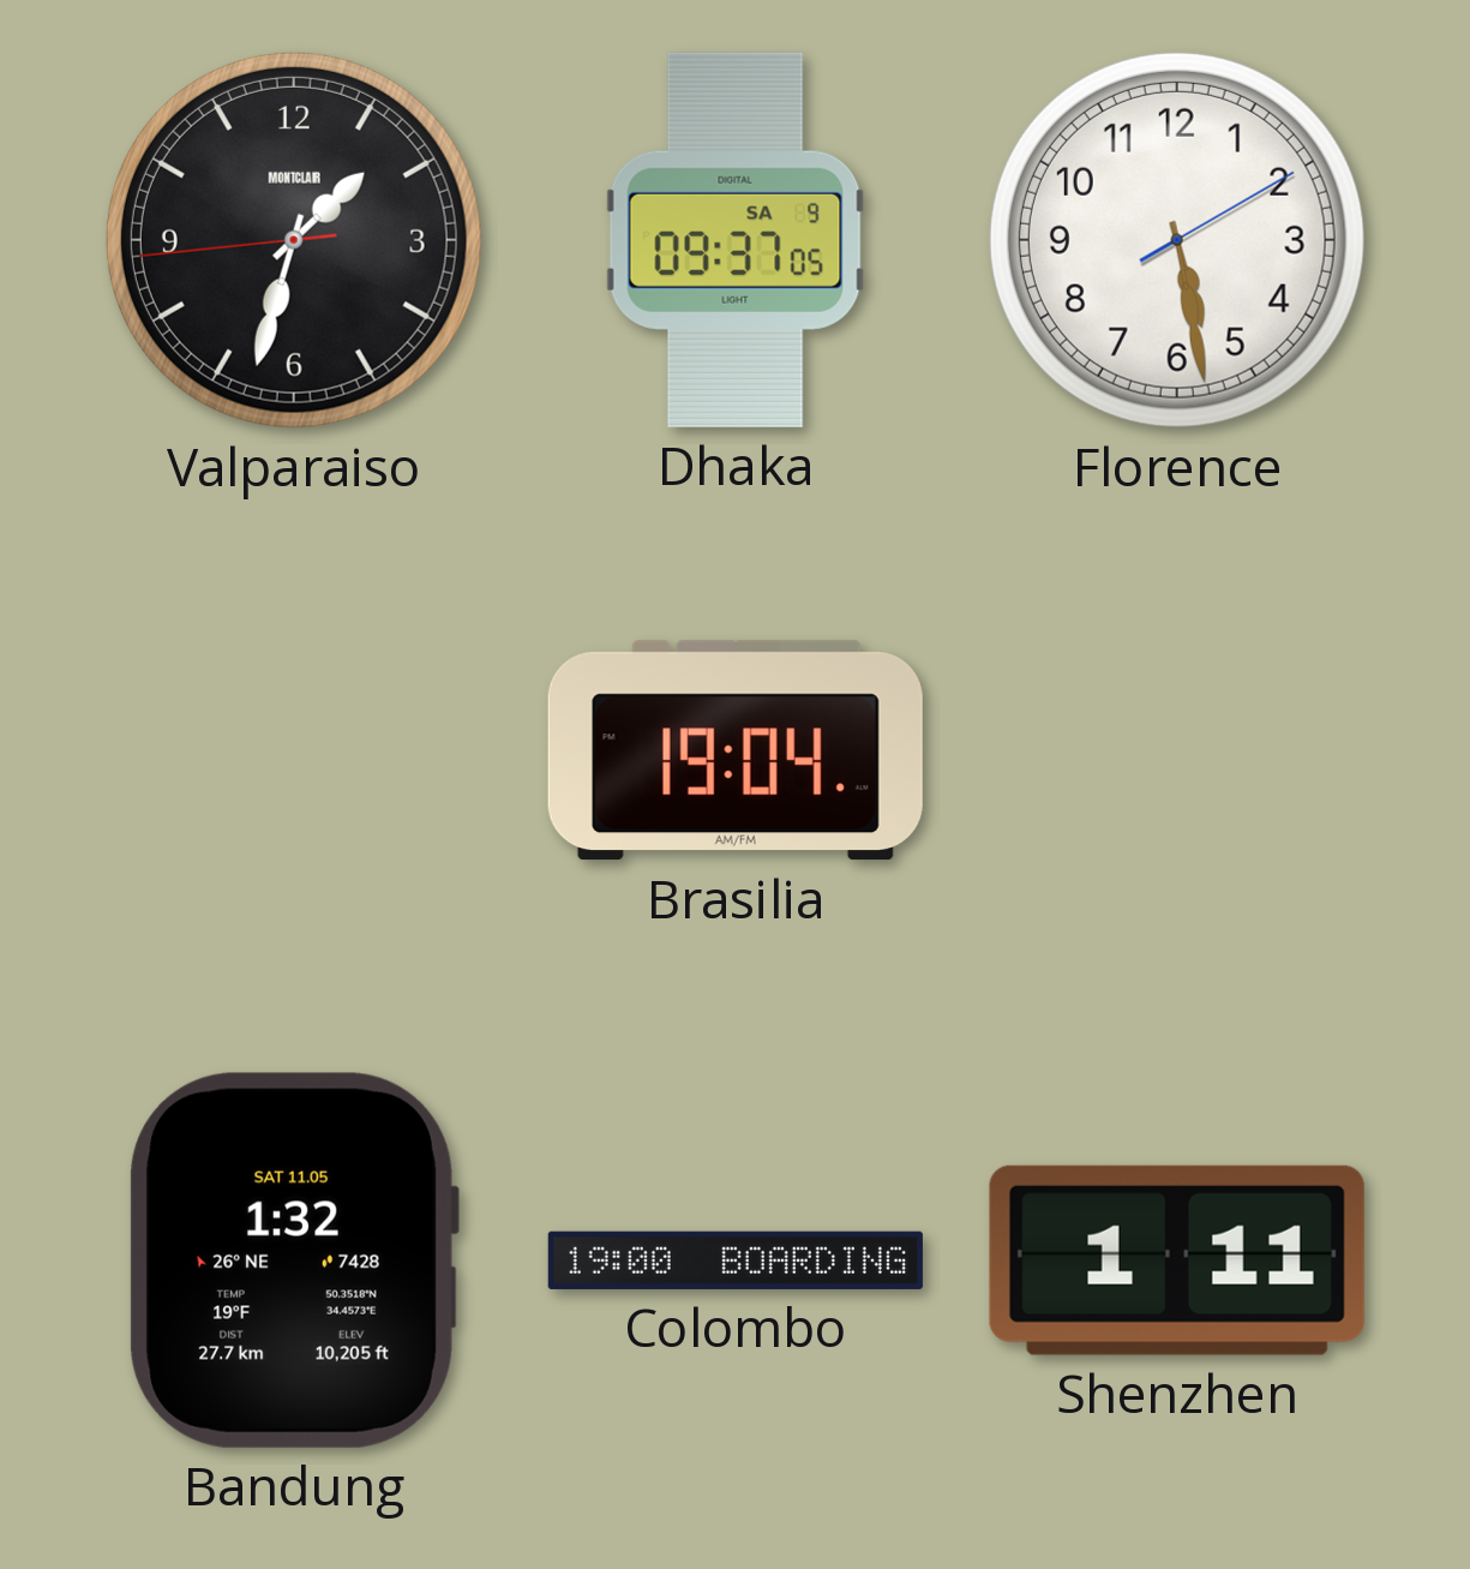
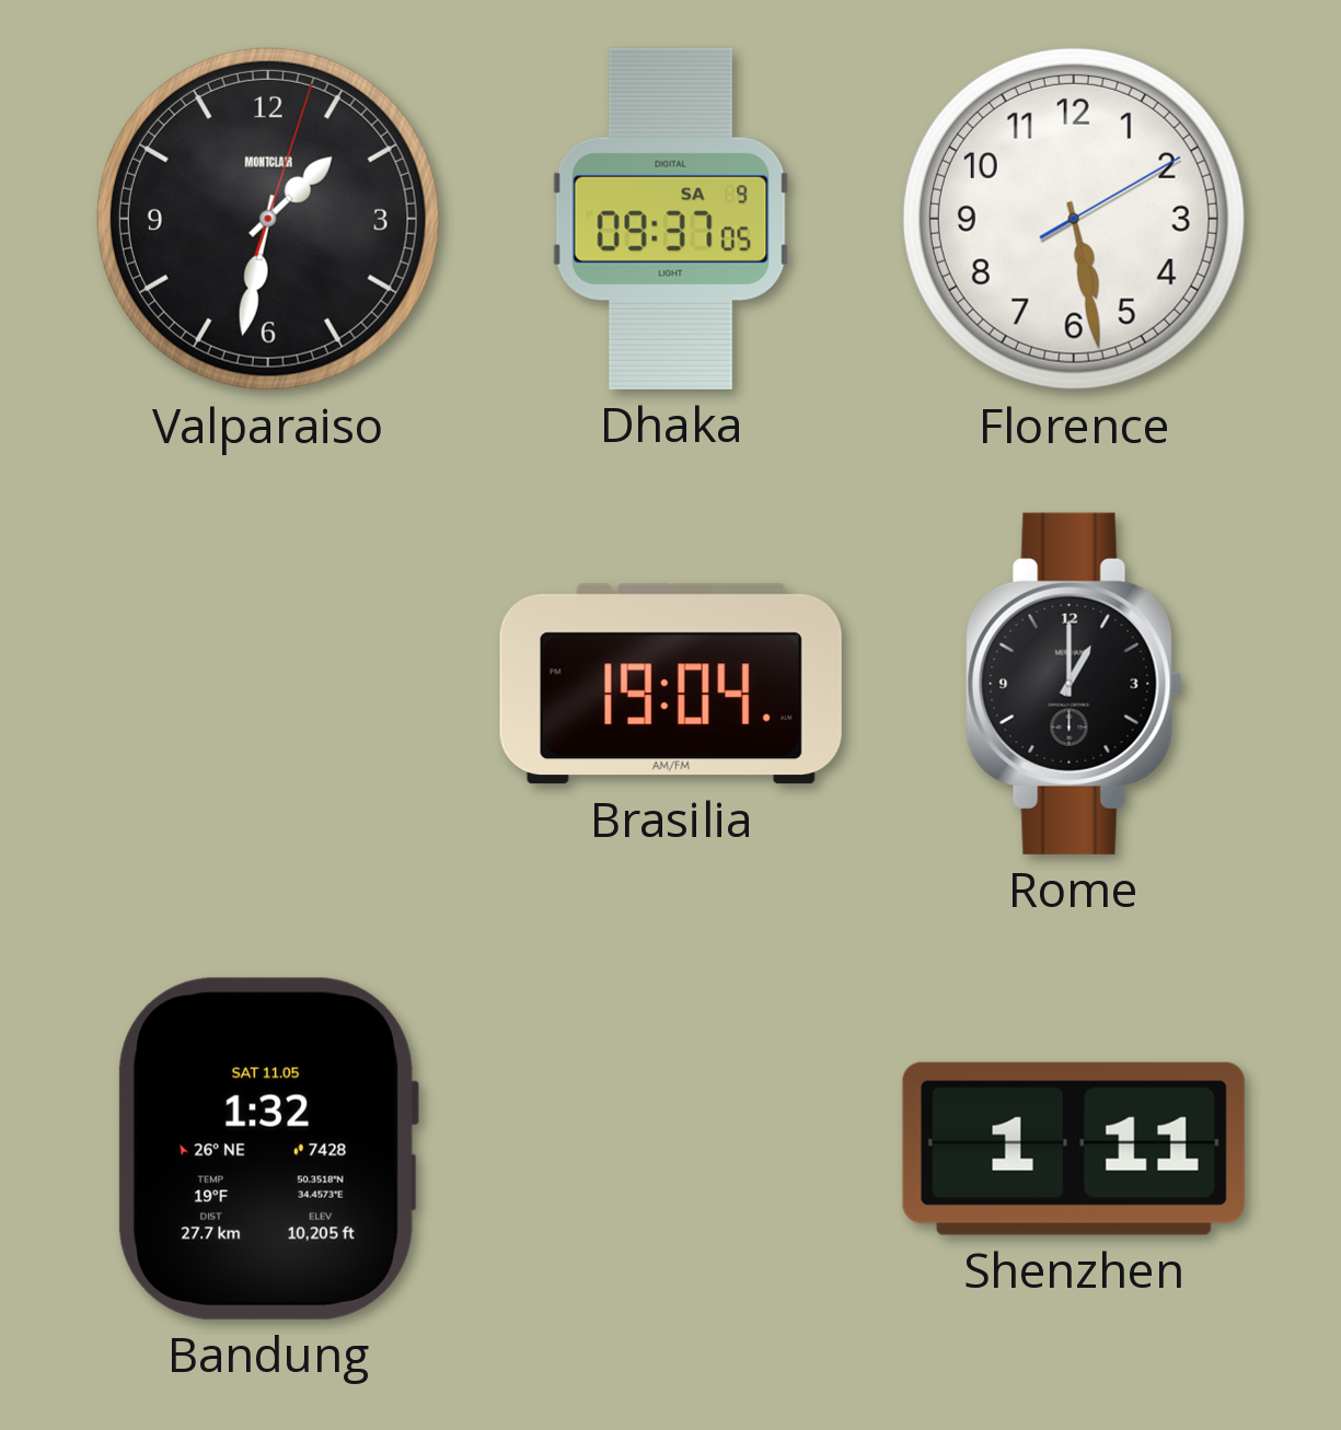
Valparaiso: 1:32:44 -> 1:32:03
Rome: none -> 1:00
Colombo: 19:00 -> none
